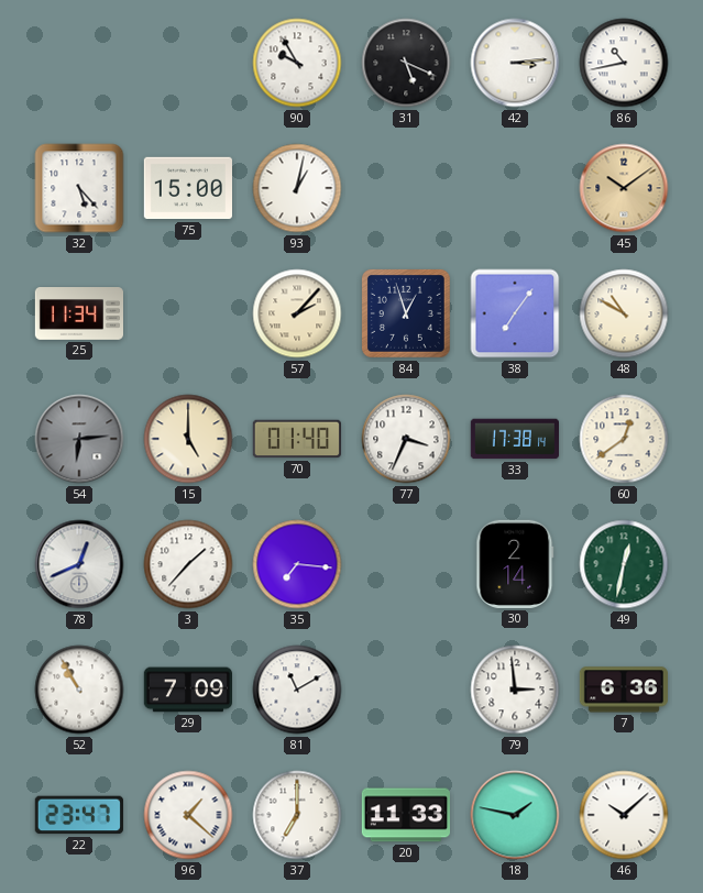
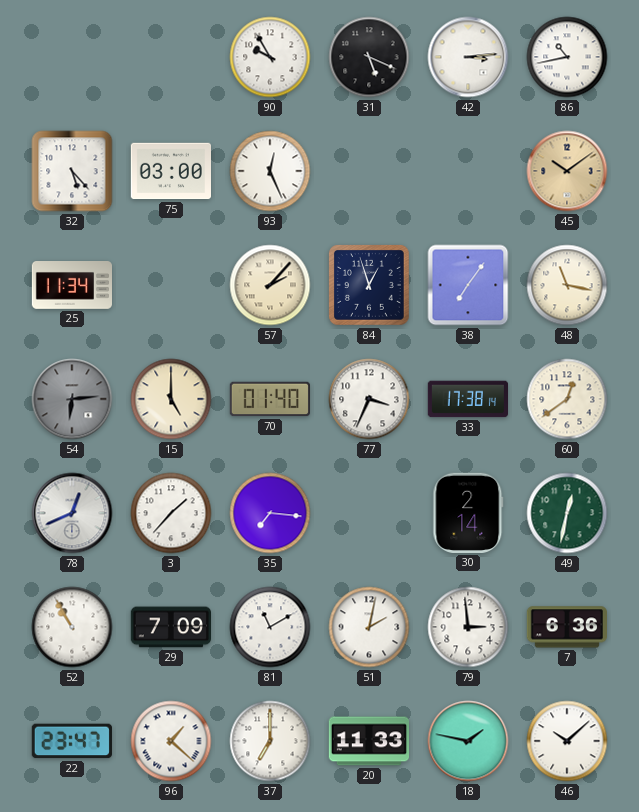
75: 15:00 -> 03:00
93: 1:02 -> 12:26
48: 10:50 -> 11:17
51: none -> 2:02
